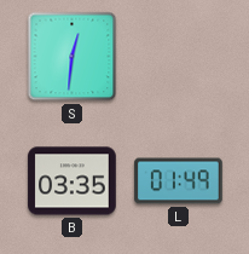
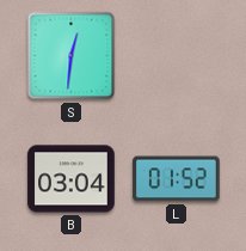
B: 03:35 -> 03:04
L: 01:49 -> 01:52
